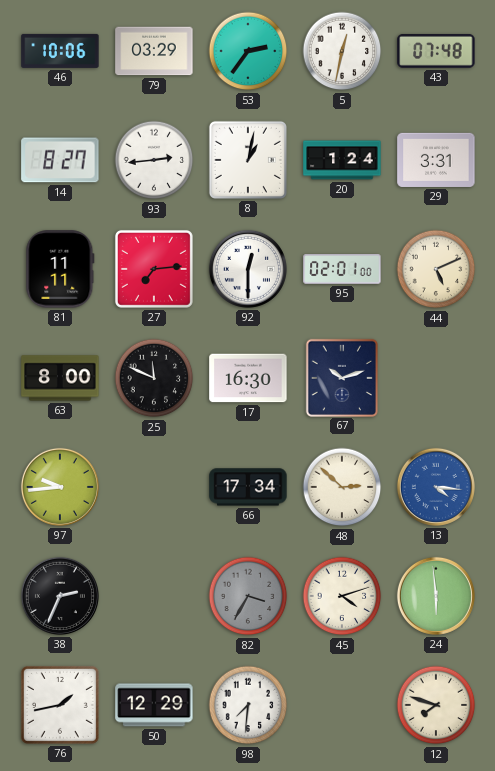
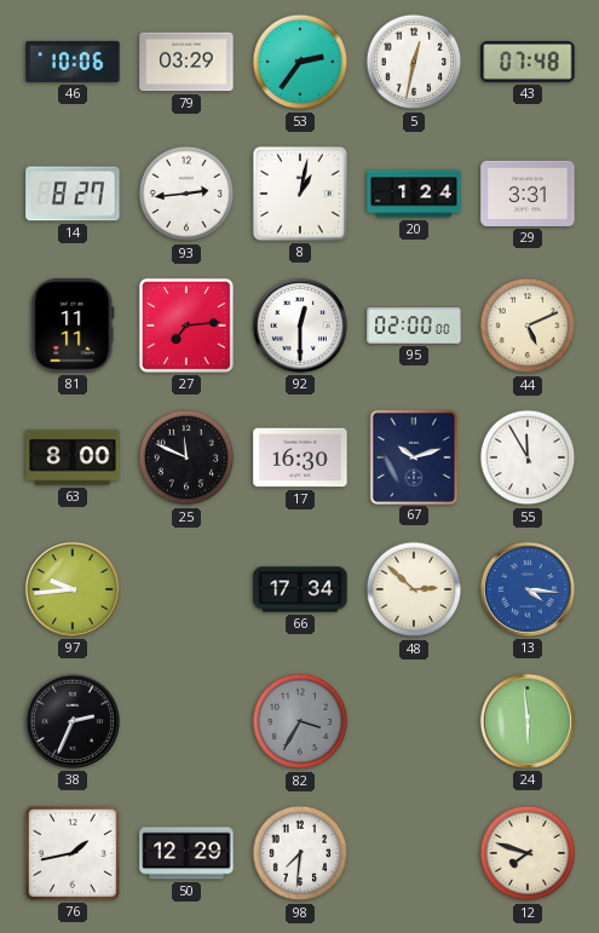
95: 02:01 -> 02:00
55: none -> 11:55
45: 4:12 -> none
